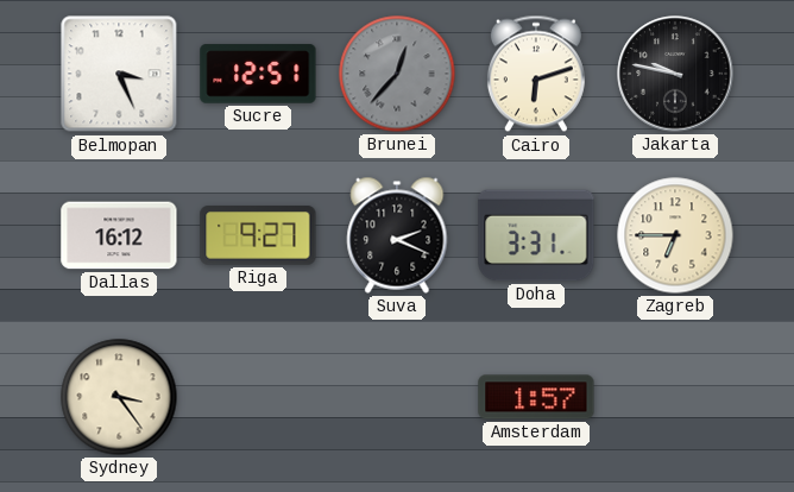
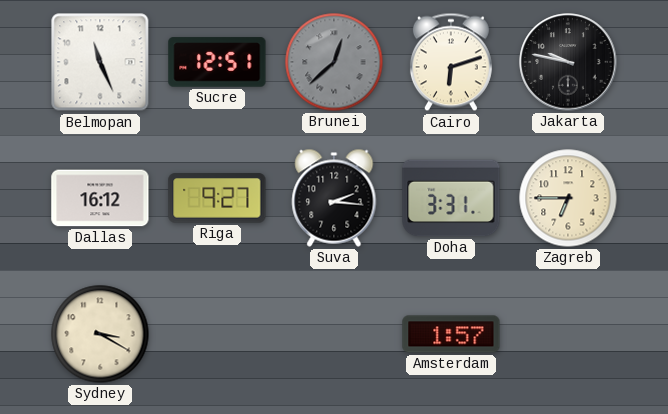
Belmopan: 3:26 -> 11:26
Brunei: 12:37 -> 12:38
Suva: 2:19 -> 2:16
Sydney: 3:24 -> 3:20
